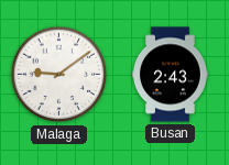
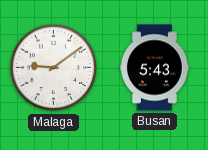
Busan: 2:43 -> 5:43
